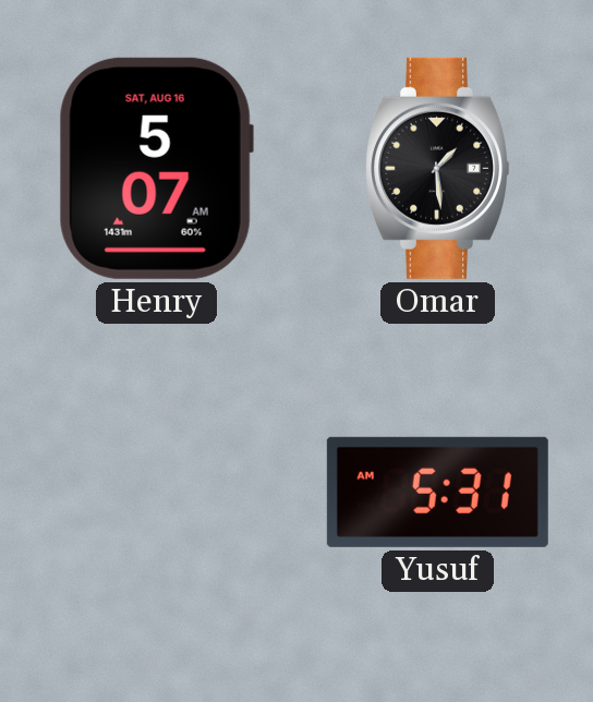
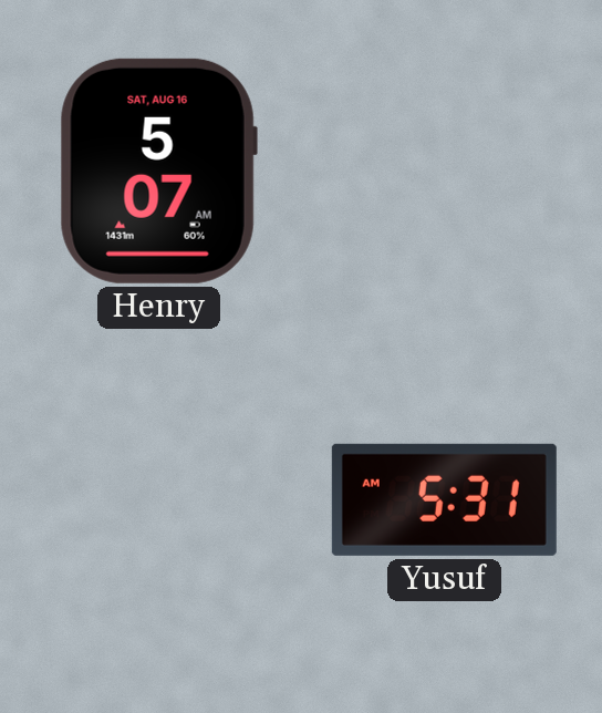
Omar: 1:29 -> none
